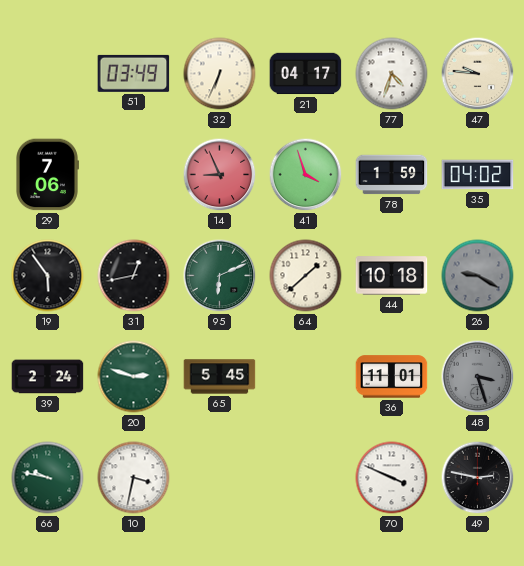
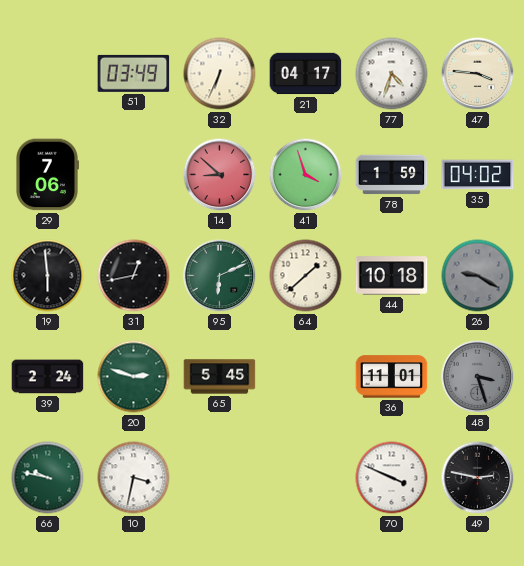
47: 9:46 -> 3:46
14: 8:56 -> 8:52
19: 5:54 -> 5:59
